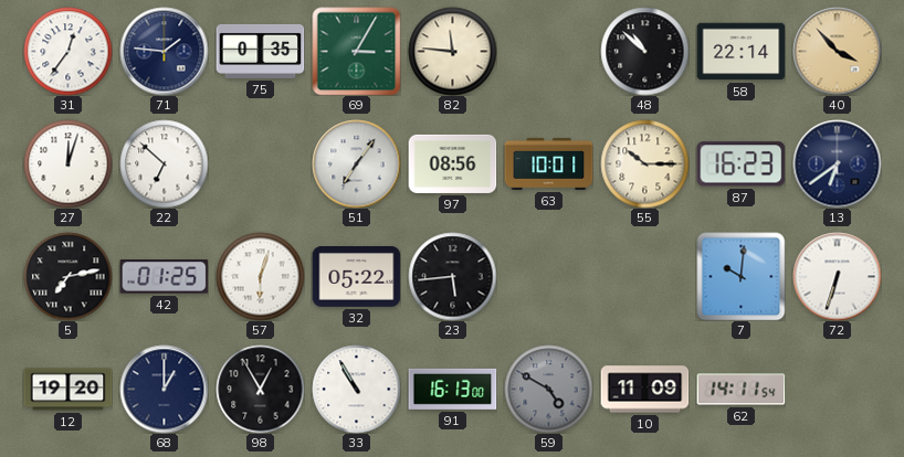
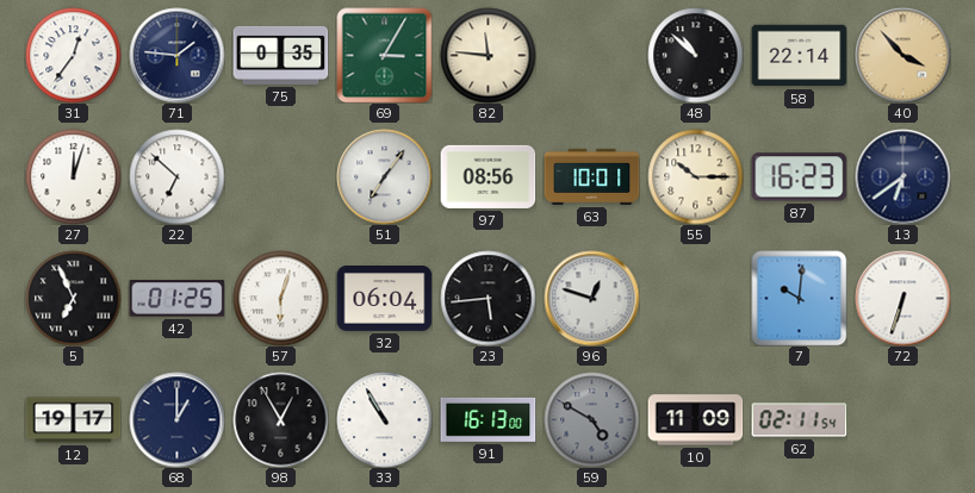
5: 7:13 -> 6:56
32: 05:22 -> 06:04
96: none -> 12:48
12: 19:20 -> 19:17
62: 14:11 -> 02:11
